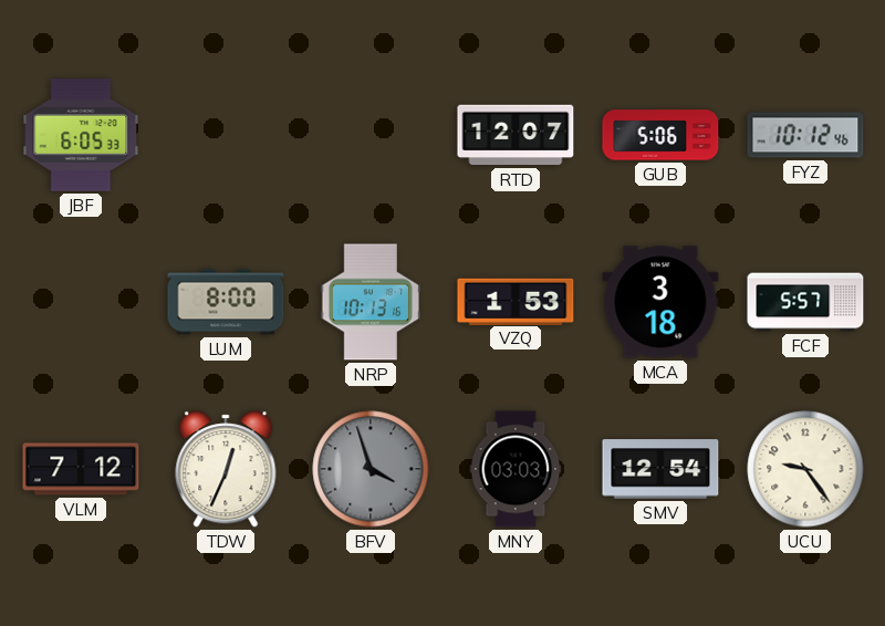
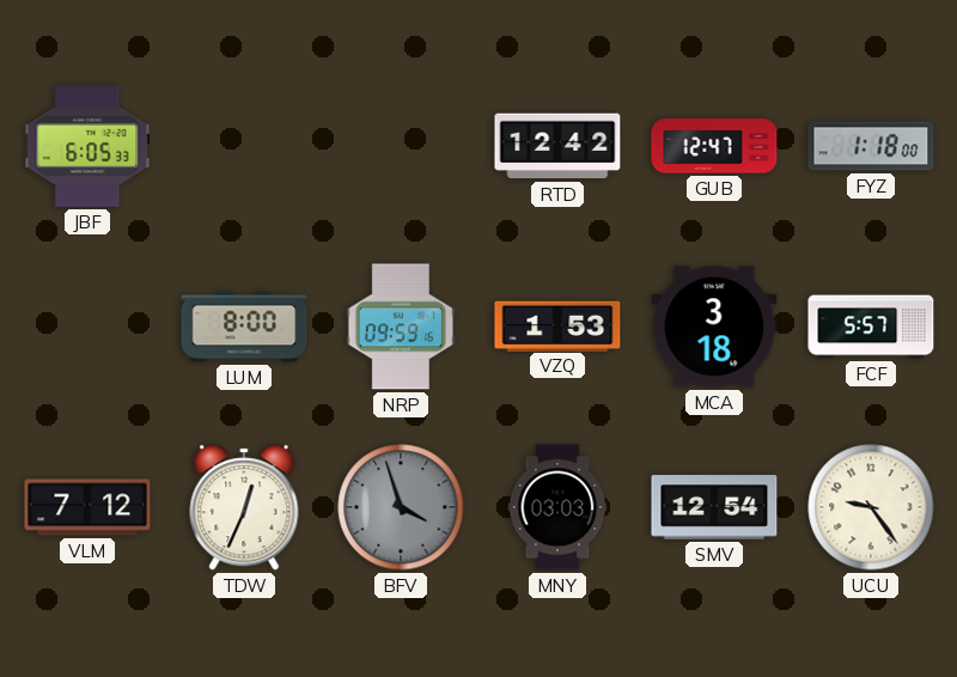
RTD: 12:07 -> 12:42
GUB: 5:06 -> 12:47
FYZ: 10:12 -> 1:18
NRP: 10:13 -> 09:59
